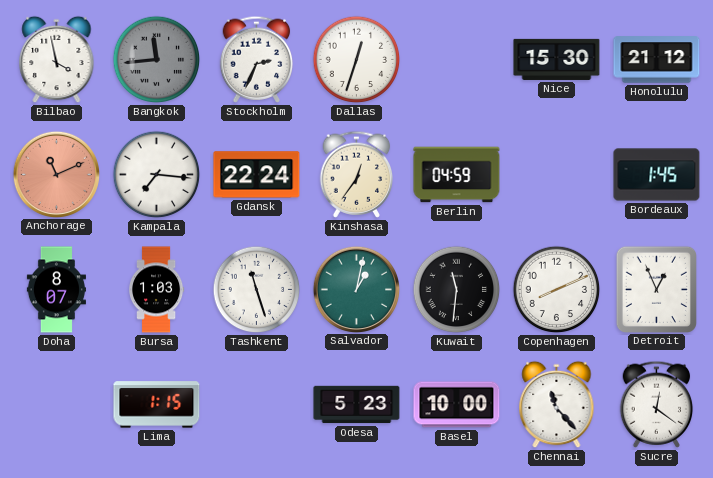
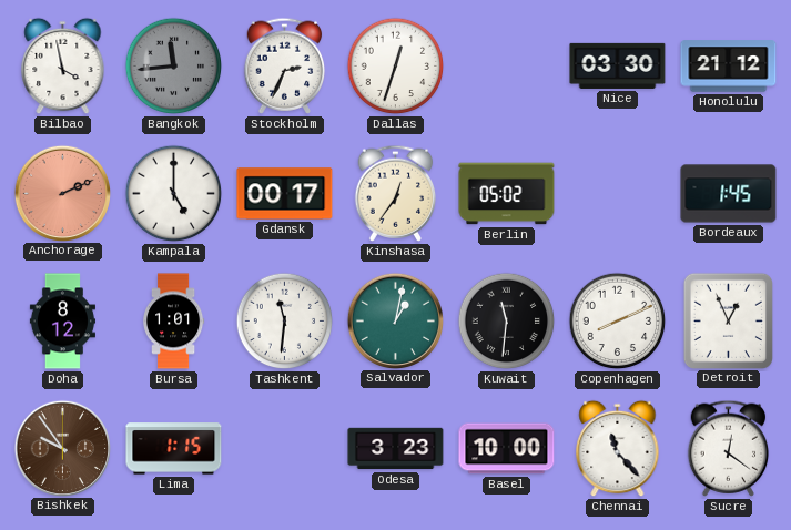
Nice: 15:30 -> 03:30
Anchorage: 11:11 -> 2:11
Kampala: 7:16 -> 5:00
Gdansk: 22:24 -> 00:17
Berlin: 04:59 -> 05:02
Doha: 8:07 -> 8:12
Bursa: 1:03 -> 1:01
Tashkent: 11:27 -> 11:31
Bishkek: none -> 9:54
Odesa: 5:23 -> 3:23
